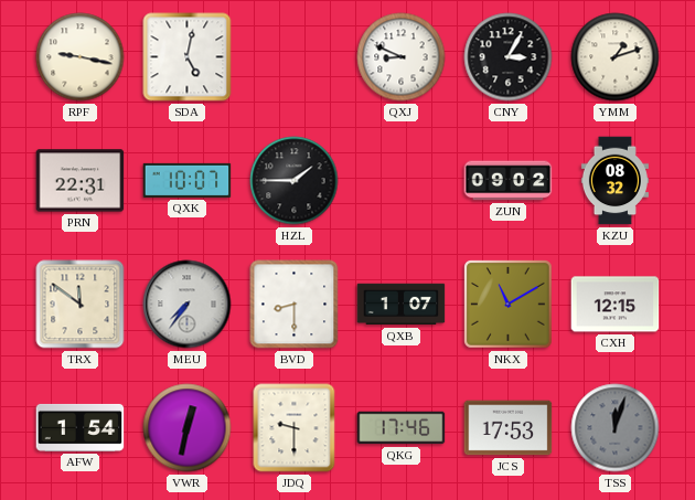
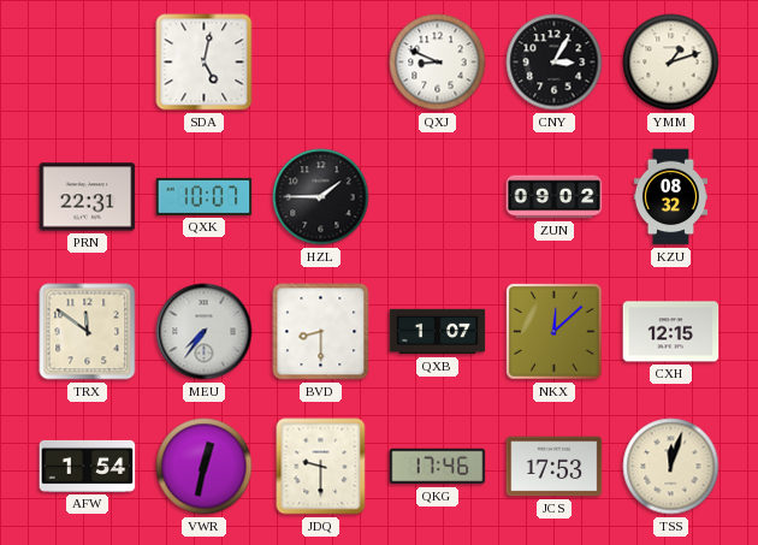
RPF: 9:17 -> none
NKX: 11:10 -> 12:08
TSS dial: grey -> cream
